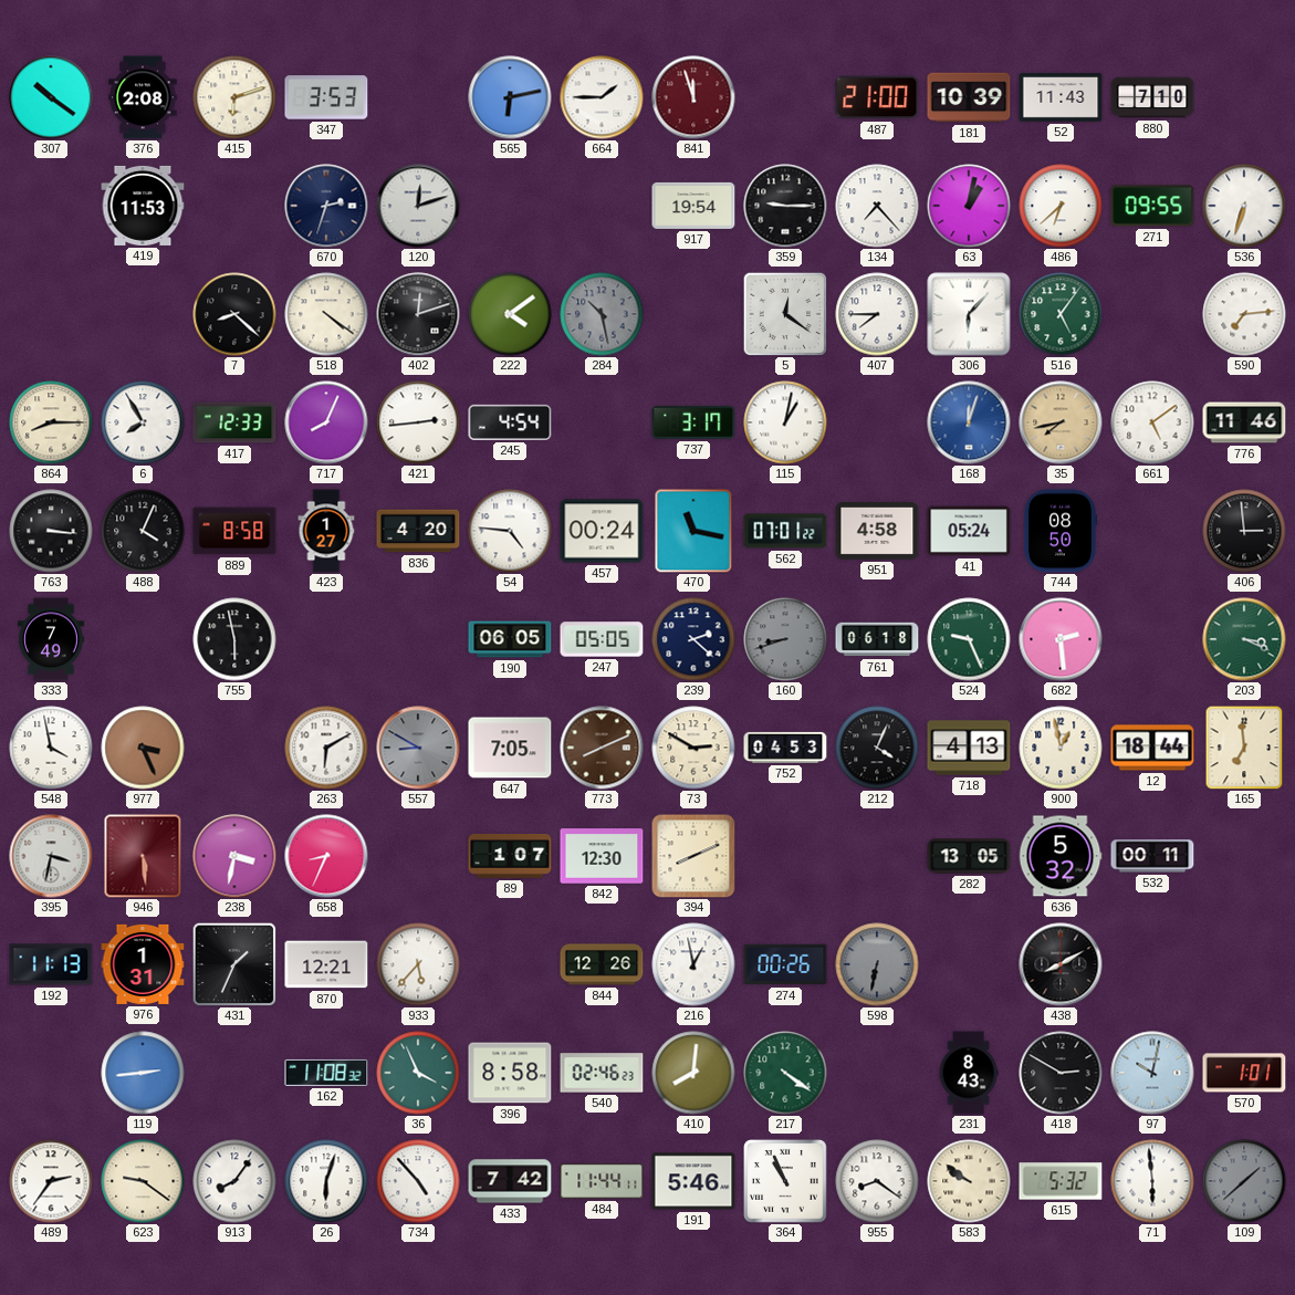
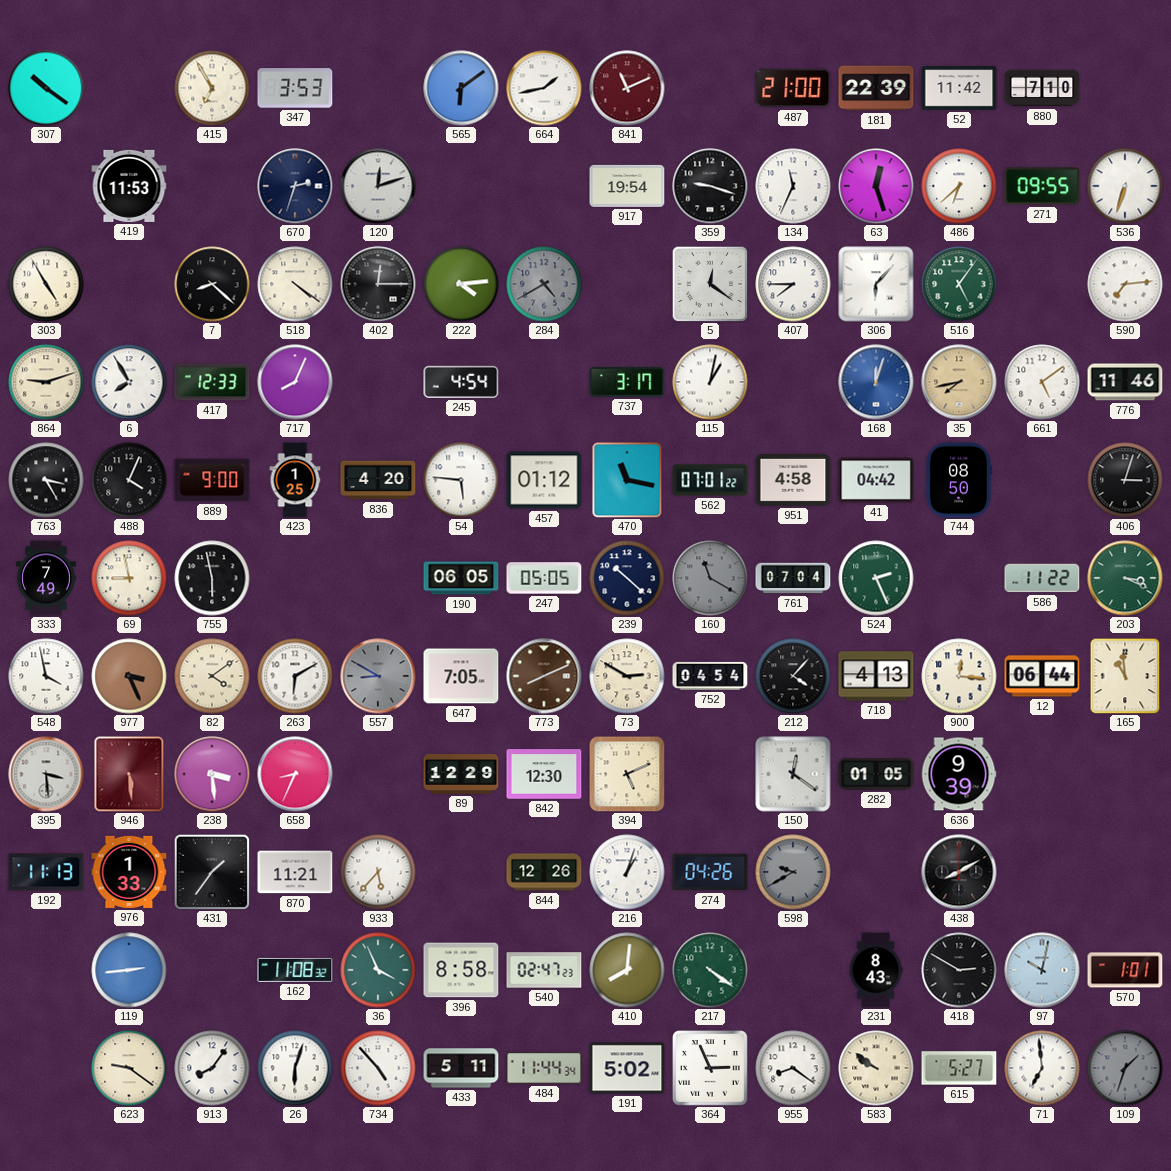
376: 2:08 -> none
415: 6:12 -> 6:55
565: 6:13 -> 6:09
664: 1:45 -> 1:43
841: 11:57 -> 11:11
181: 10:39 -> 22:39
52: 11:43 -> 11:42
359: 9:15 -> 9:18
134: 7:23 -> 11:34
63: 1:02 -> 12:27
303: none -> 4:55
402: 12:12 -> 12:15
222: 4:09 -> 4:14
284: 10:28 -> 4:40
864: 8:15 -> 9:12
421: 2:44 -> none
763: 3:16 -> 3:25
889: 8:58 -> 9:00
423: 1:27 -> 1:25
54: 4:46 -> 5:46
457: 00:24 -> 01:12
41: 05:24 -> 04:42
406: 2:59 -> 3:03
69: none -> 8:58
239: 2:22 -> 10:22
160: 8:42 -> 11:20
761: 06:18 -> 07:04
524: 9:26 -> 2:26
682: 2:29 -> none
586: none -> 11:22
82: none -> 4:09
752: 04:53 -> 04:54
212: 4:04 -> 4:07
900: 12:58 -> 12:16
12: 18:44 -> 06:44
165: 6:59 -> 10:59
395: 3:32 -> 3:29
238: 3:32 -> 3:29
89: 1:07 -> 12:29
394: 8:11 -> 5:11
150: none -> 12:21
282: 13:05 -> 01:05
636: 5:32 -> 9:39
532: 00:11 -> none
976: 1:31 -> 1:33
431: 1:34 -> 1:36
870: 12:21 -> 11:21
216: 12:58 -> 1:03
274: 00:26 -> 04:26
598: 6:32 -> 9:40
540: 02:46 -> 02:47
489: 2:36 -> none
433: 7:42 -> 5:11
484: 11:44:11 -> 11:44:34
191: 5:46 -> 5:02
364: 10:56 -> 2:56
615: 5:32 -> 5:27
71: 5:59 -> 6:59
109: 1:38 -> 1:33
